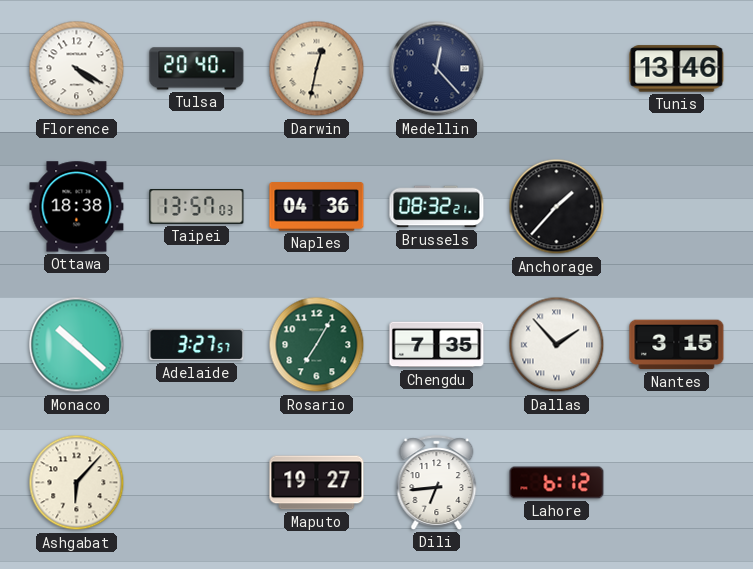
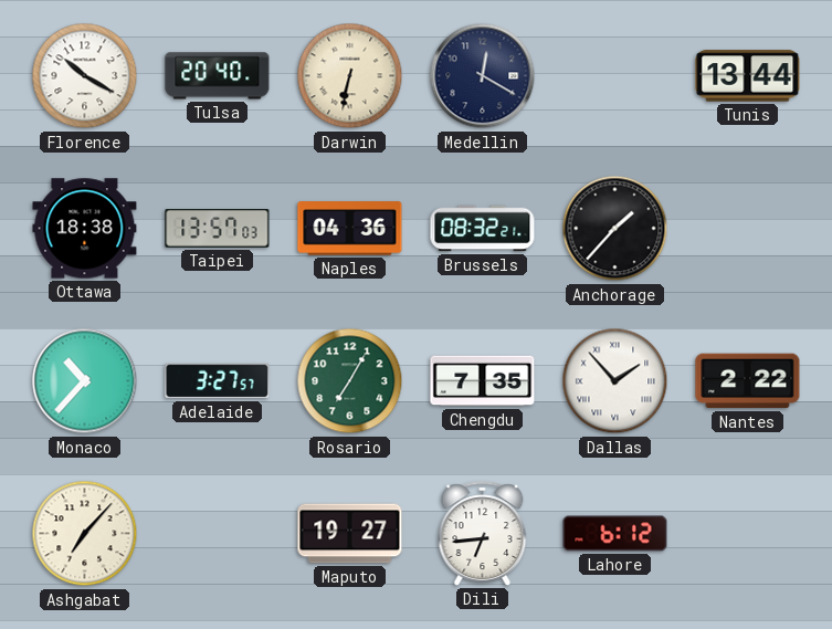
Florence: 4:20 -> 10:20
Darwin: 12:32 -> 6:32
Medellin: 12:23 -> 12:20
Tunis: 13:46 -> 13:44
Monaco: 10:22 -> 10:37
Nantes: 3:15 -> 2:22
Ashgabat: 6:07 -> 7:07
